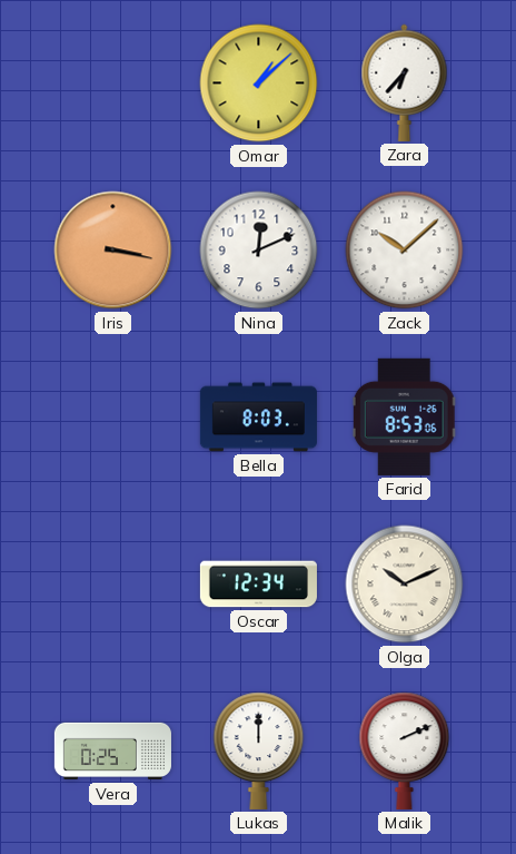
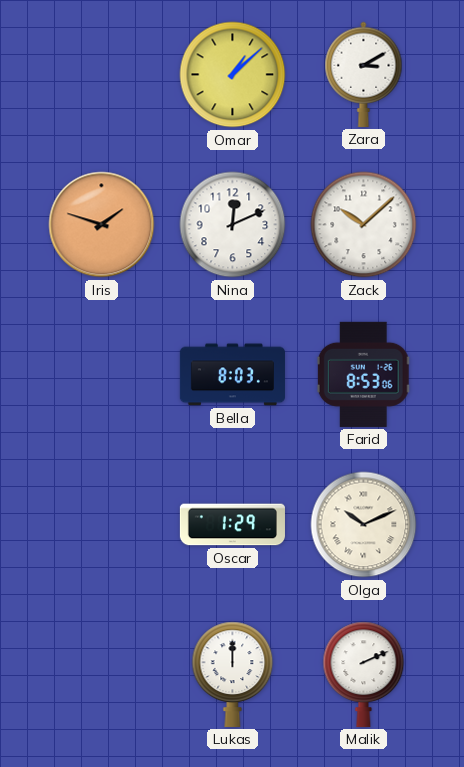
Zara: 6:37 -> 3:10
Iris: 3:17 -> 1:48
Oscar: 12:34 -> 1:29
Vera: 0:25 -> none
